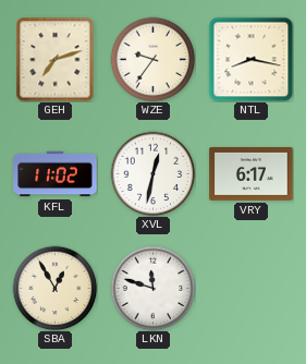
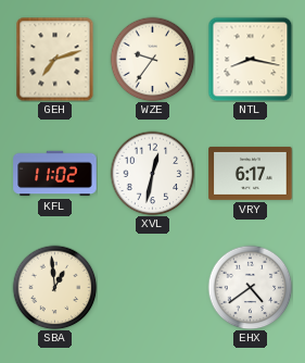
SBA: 12:55 -> 12:59
LKN: 11:48 -> none
EHX: none -> 4:39
